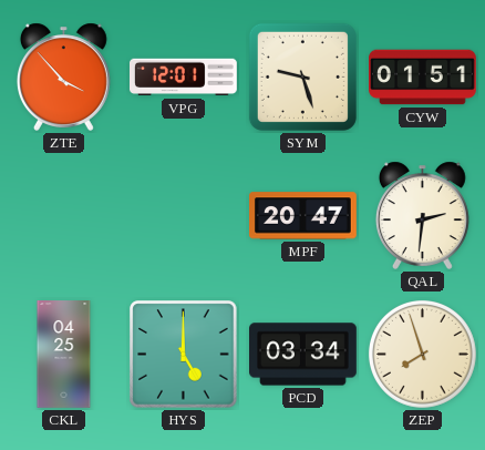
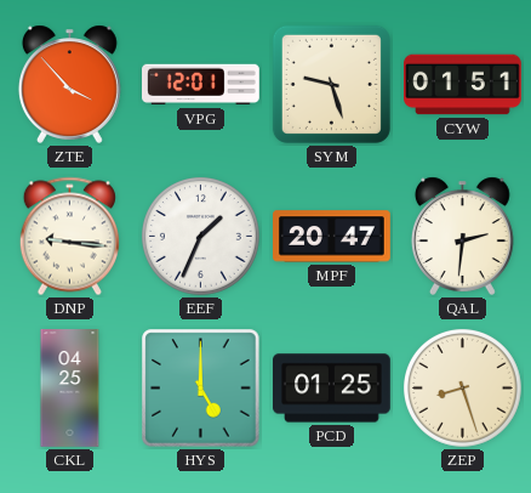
DNP: none -> 9:16
EEF: none -> 1:34
PCD: 03:34 -> 01:25
ZEP: 7:57 -> 8:27
